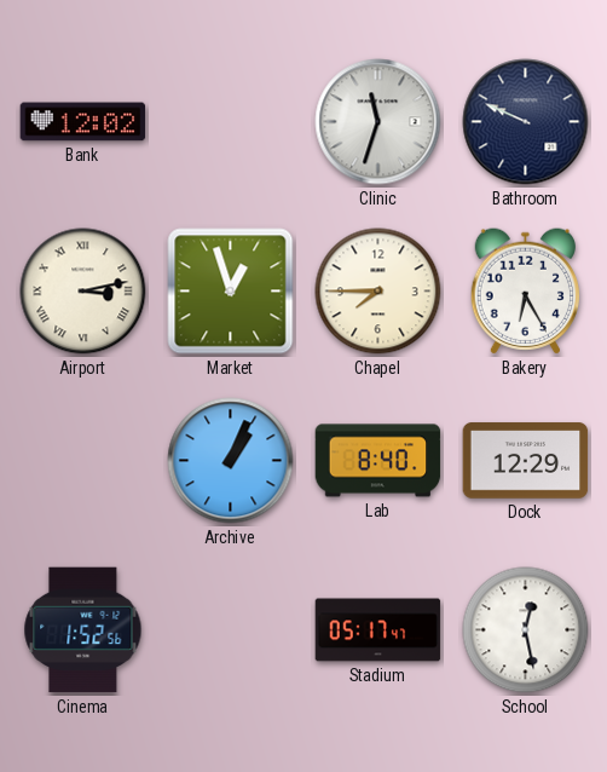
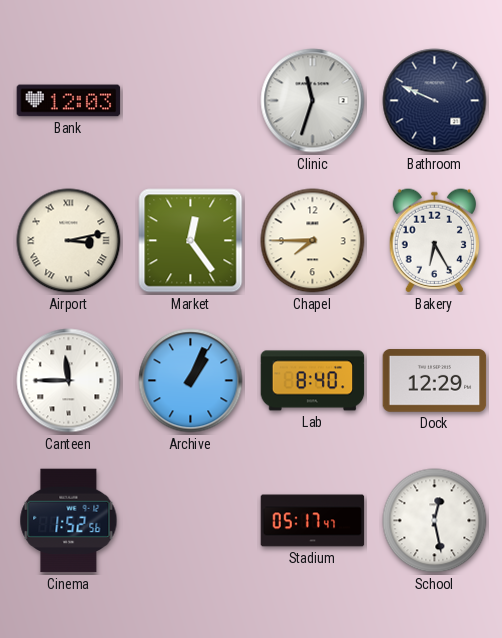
Bank: 12:02 -> 12:03
Market: 12:57 -> 12:24
Canteen: none -> 11:45
